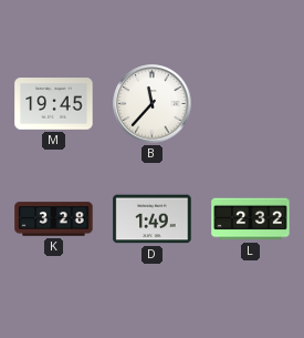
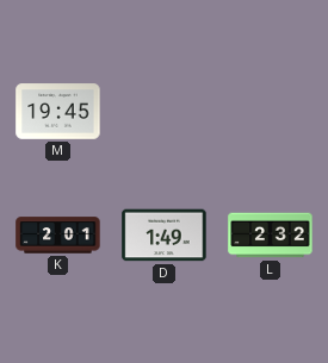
B: 11:37 -> none
K: 3:28 -> 2:01
